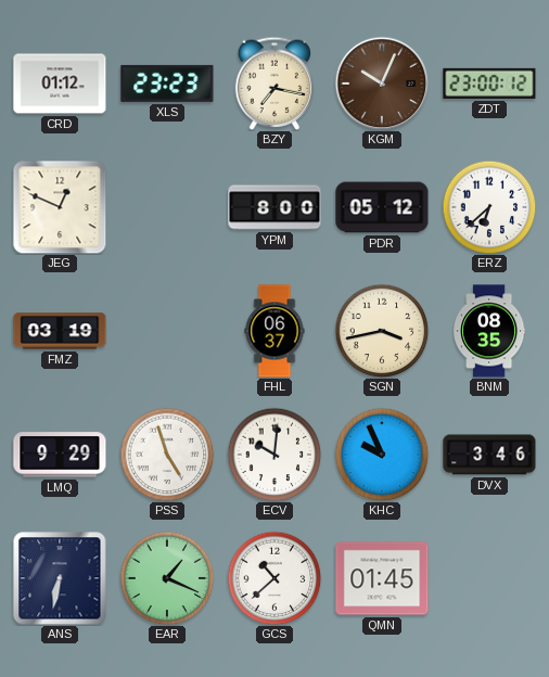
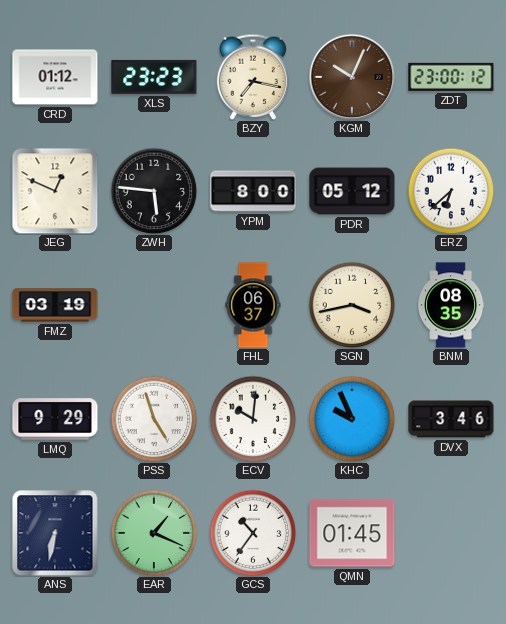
ZWH: none -> 5:46
GCS: 10:38 -> 10:36
